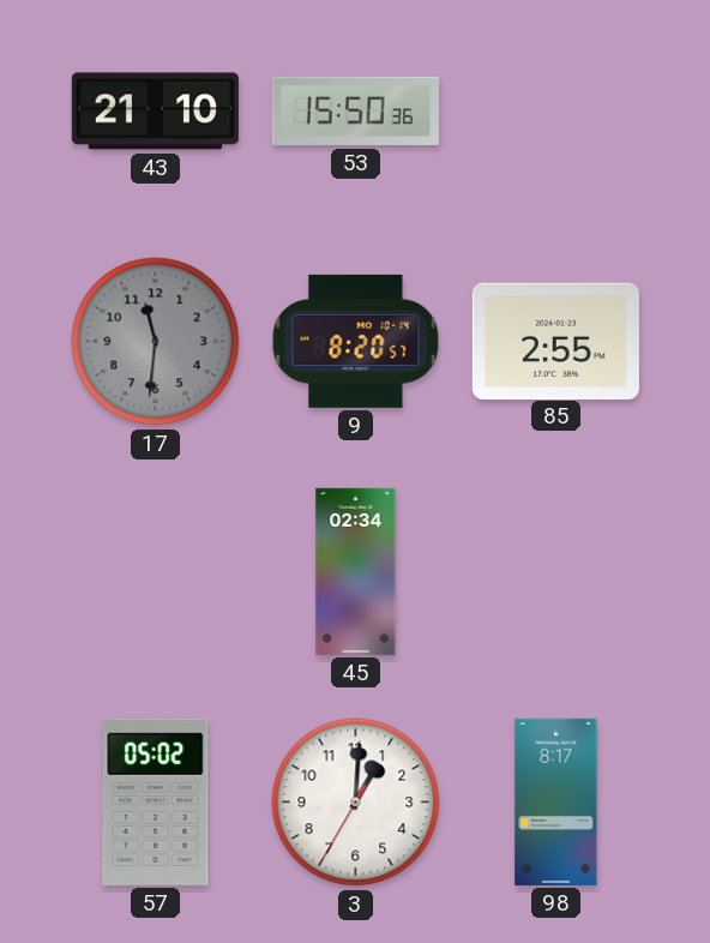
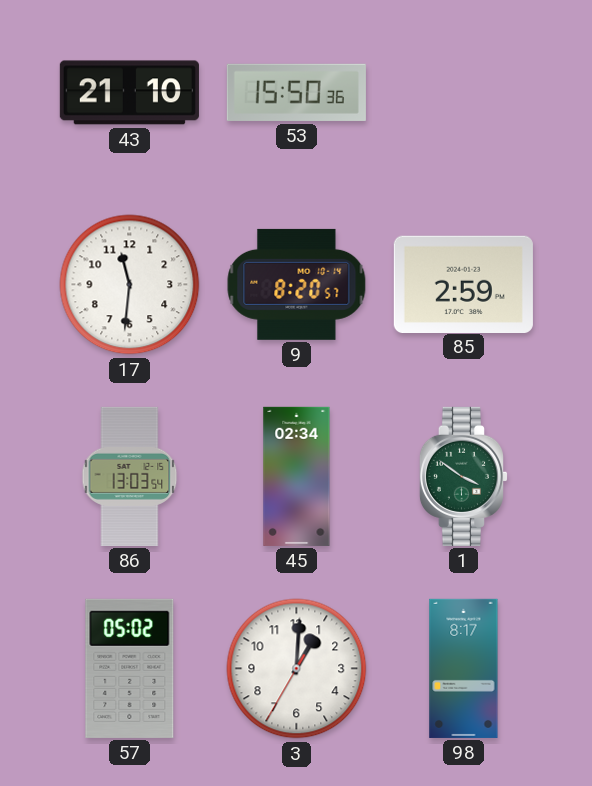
17 dial: grey -> white
85: 2:55 -> 2:59
86: none -> 13:03
1: none -> 3:51
